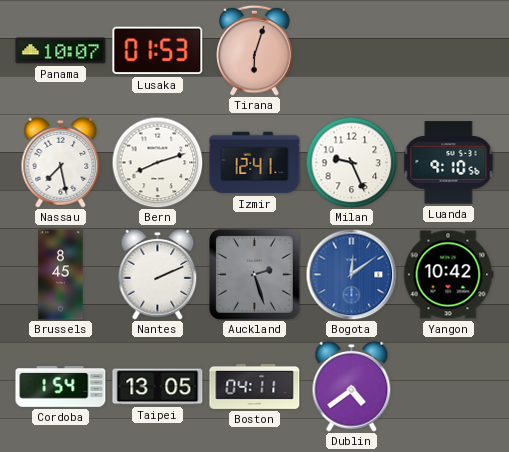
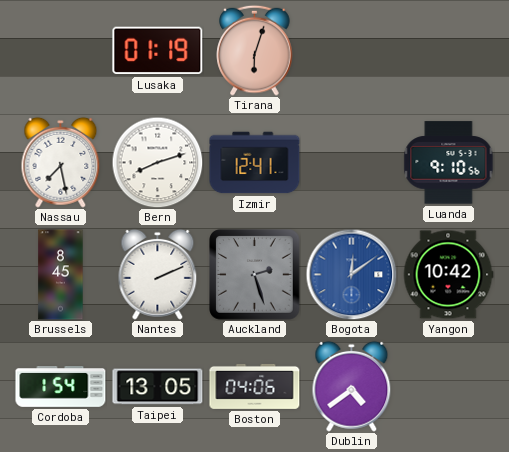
Panama: 10:07 -> none
Lusaka: 01:53 -> 01:19
Milan: 9:26 -> none
Boston: 04:11 -> 04:06
